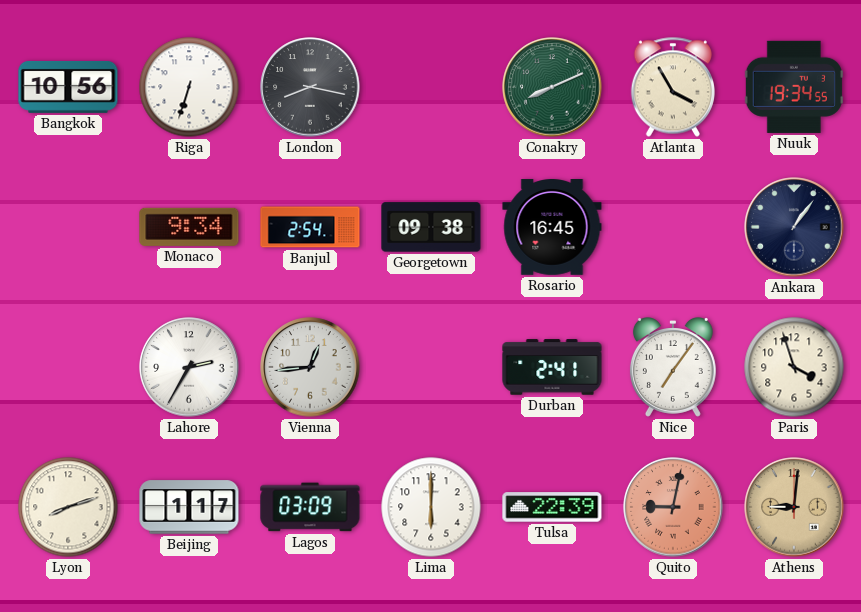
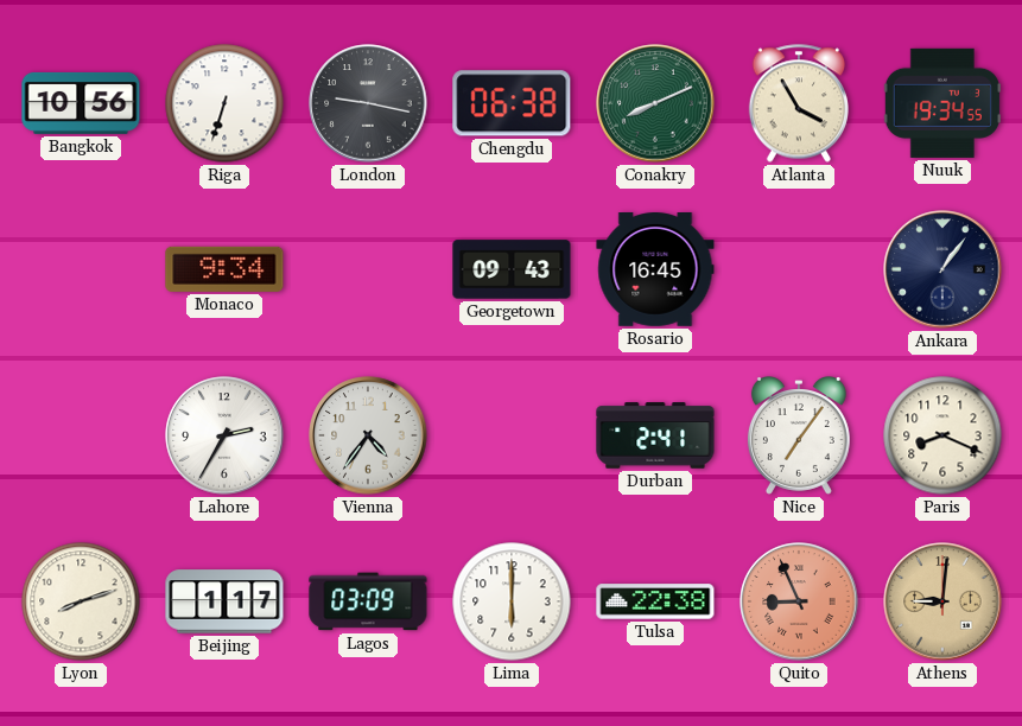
London: 8:17 -> 9:17
Chengdu: none -> 06:38
Banjul: 2:54 -> none
Georgetown: 09:38 -> 09:43
Vienna: 12:44 -> 4:36
Paris: 3:57 -> 8:19
Tulsa: 22:39 -> 22:38
Quito: 9:02 -> 8:56
